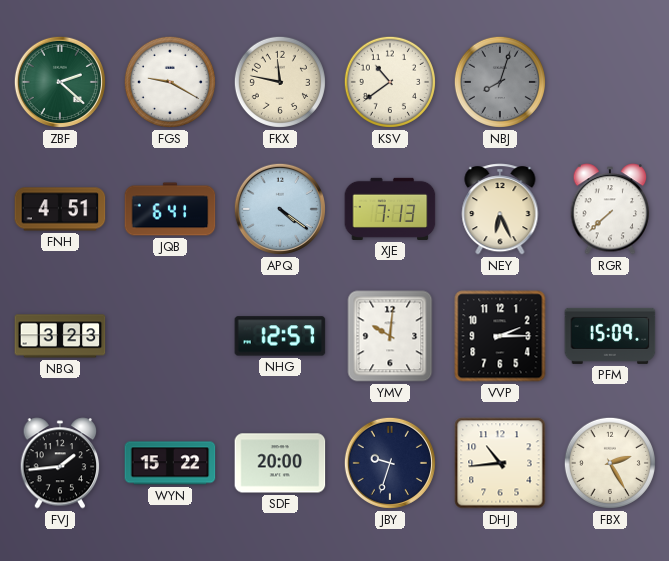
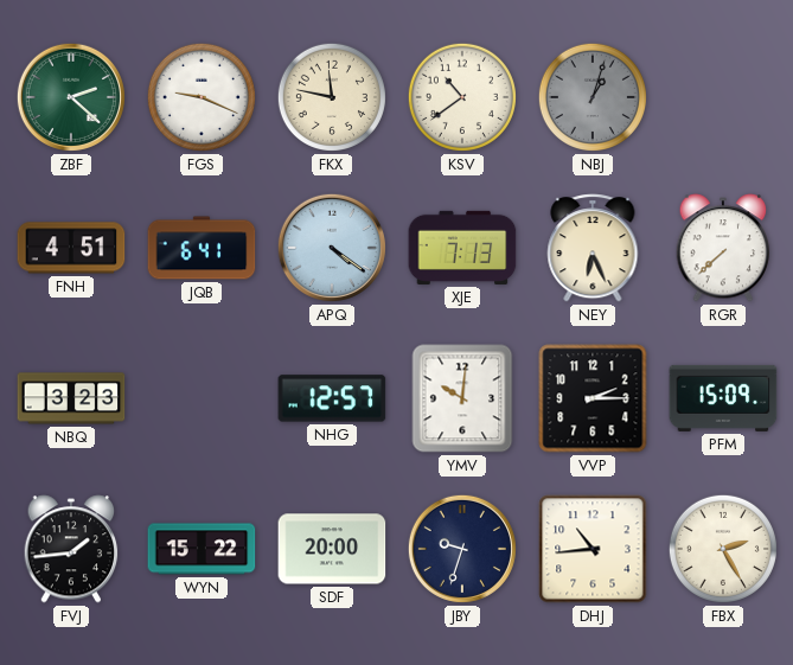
FGS: 9:20 -> 9:19
NBJ: 8:03 -> 1:03
